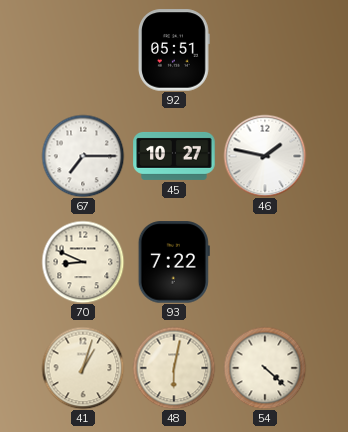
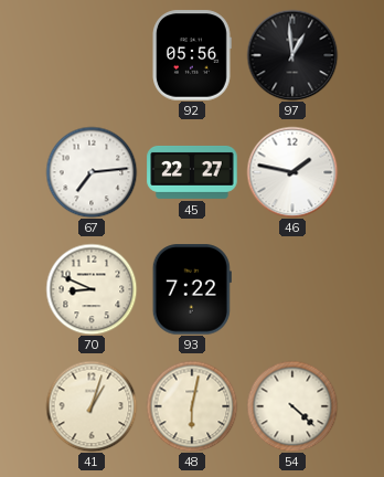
92: 05:51 -> 05:56
97: none -> 12:59
67: 7:15 -> 7:14
45: 10:27 -> 22:27
